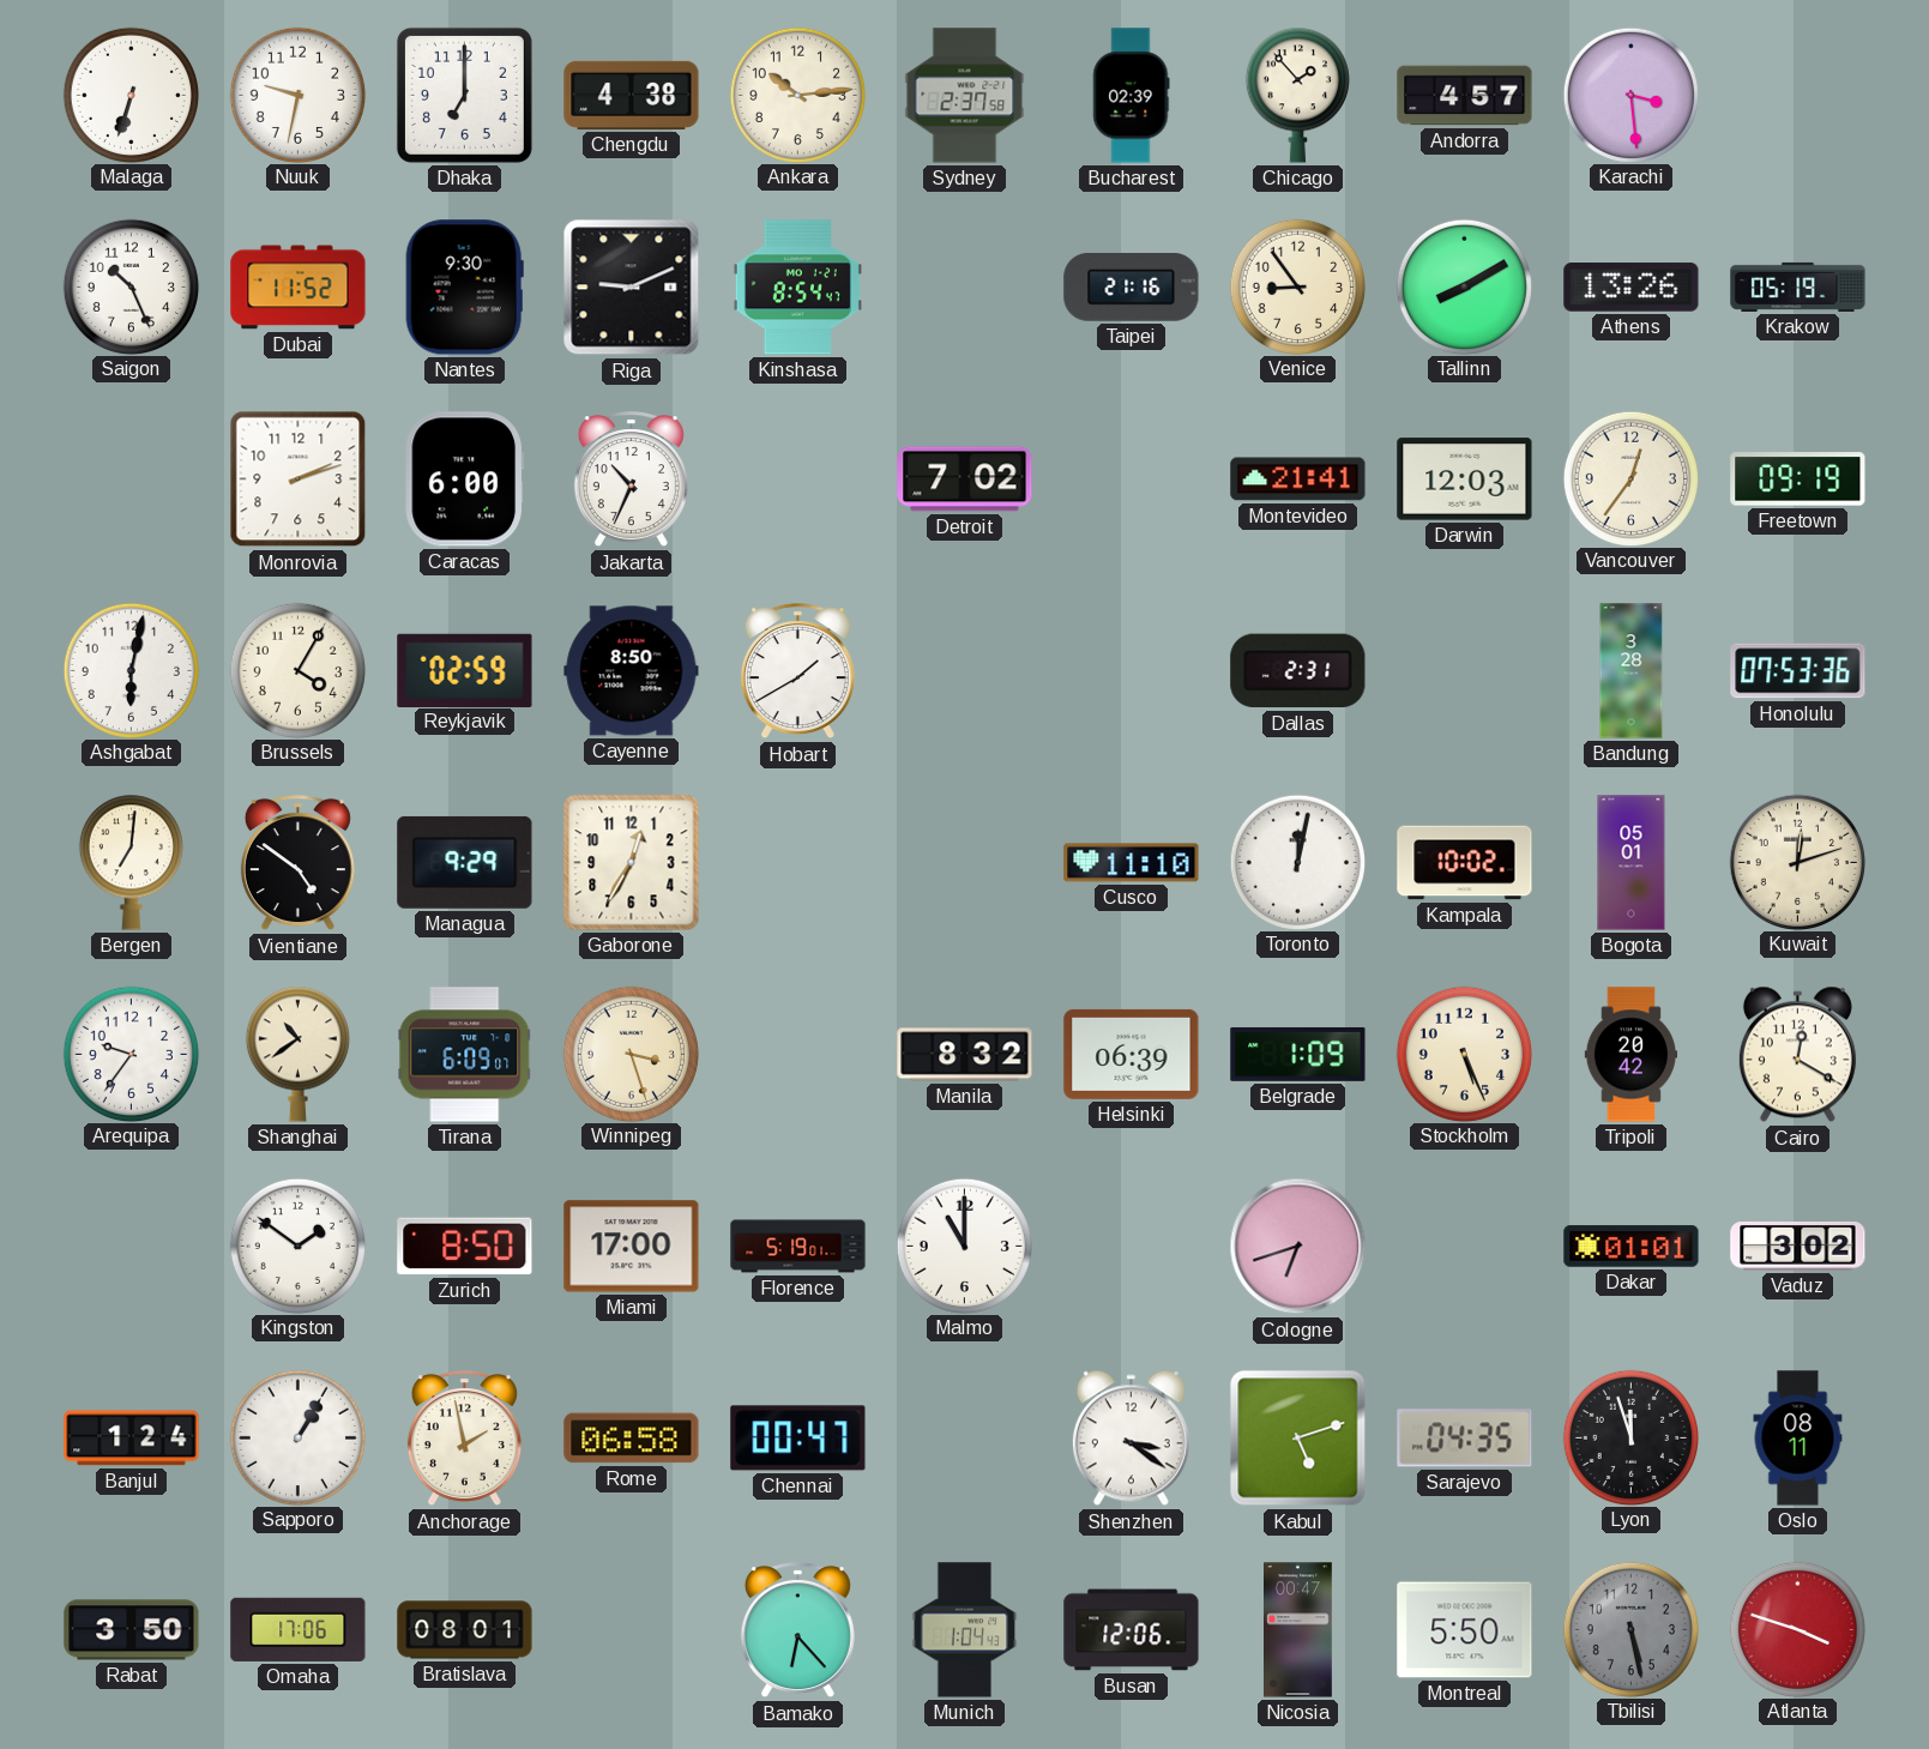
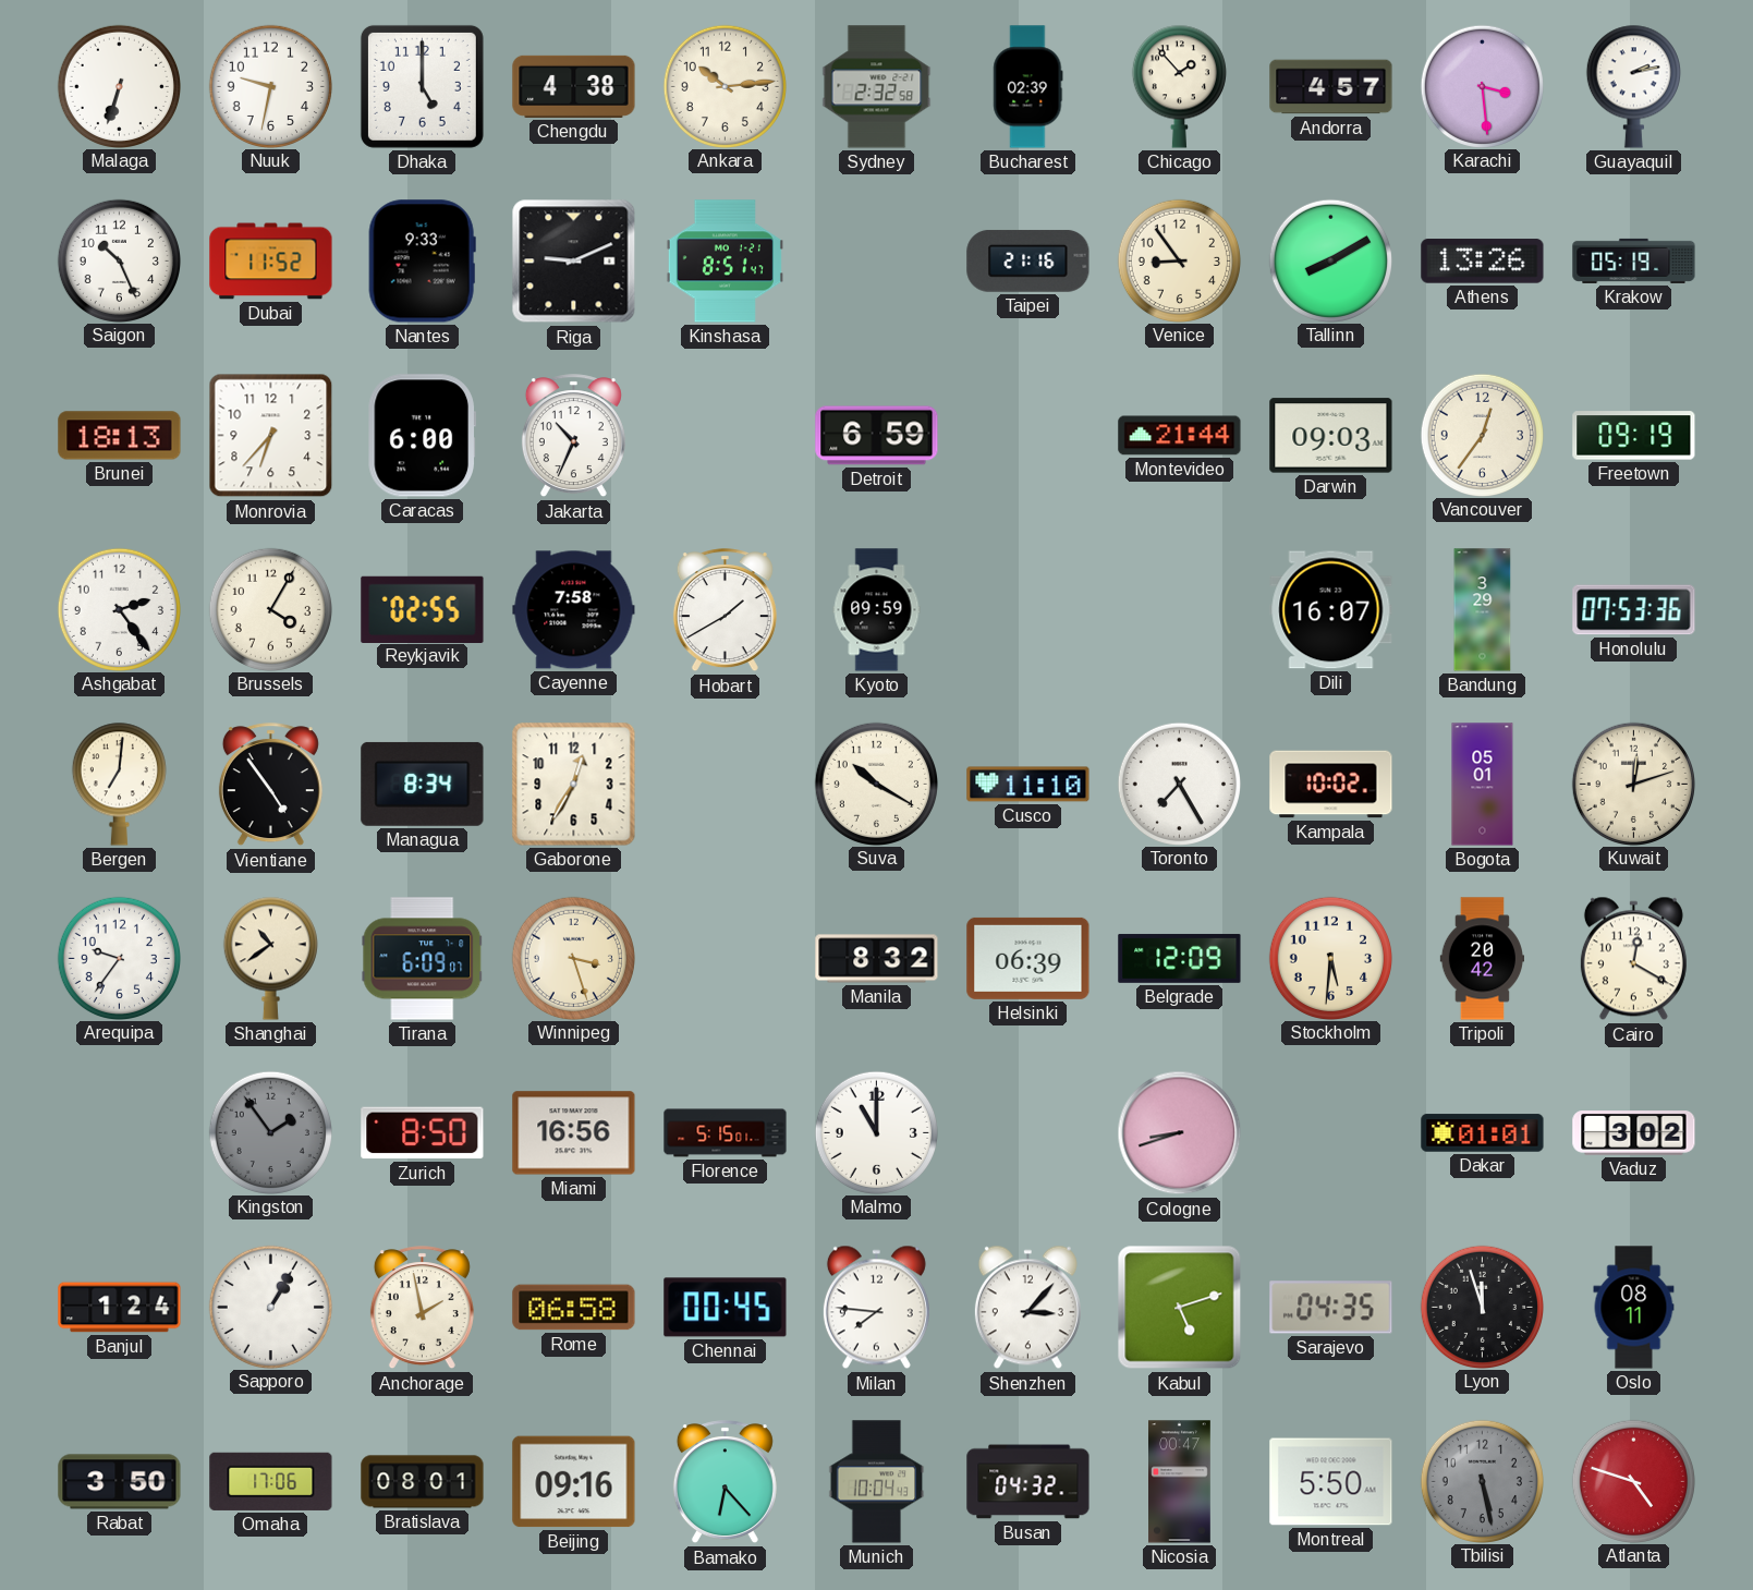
Dhaka: 7:00 -> 5:00
Sydney: 2:37 -> 2:32
Guayaquil: none -> 2:13
Nantes: 9:30 -> 9:33
Kinshasa: 8:54 -> 8:51
Brunei: none -> 18:13
Monrovia: 2:12 -> 6:37
Detroit: 7:02 -> 6:59
Montevideo: 21:41 -> 21:44
Darwin: 12:03 -> 09:03
Ashgabat: 6:02 -> 2:24
Reykjavik: 02:59 -> 02:55
Cayenne: 8:50 -> 7:58
Kyoto: none -> 09:59
Dallas: 2:31 -> none
Dili: none -> 16:07
Bandung: 3:28 -> 3:29
Vientiane: 4:51 -> 4:54
Managua: 9:29 -> 8:34
Suva: none -> 10:20
Toronto: 12:02 -> 7:25
Belgrade: 1:09 -> 12:09
Stockholm: 5:26 -> 5:31
Kingston: 1:51 -> 1:54
Kingston dial: white -> grey
Miami: 17:00 -> 16:56
Florence: 5:19 -> 5:15
Cologne: 6:42 -> 8:42
Chennai: 00:47 -> 00:45
Milan: none -> 7:46
Shenzhen: 3:21 -> 3:07
Beijing: none -> 09:16
Munich: 1:04 -> 10:04
Busan: 12:06 -> 04:32
Atlanta: 3:48 -> 4:48
